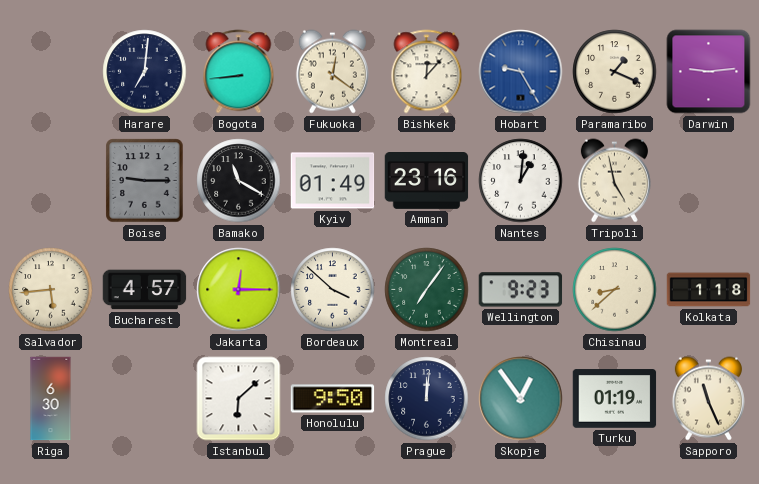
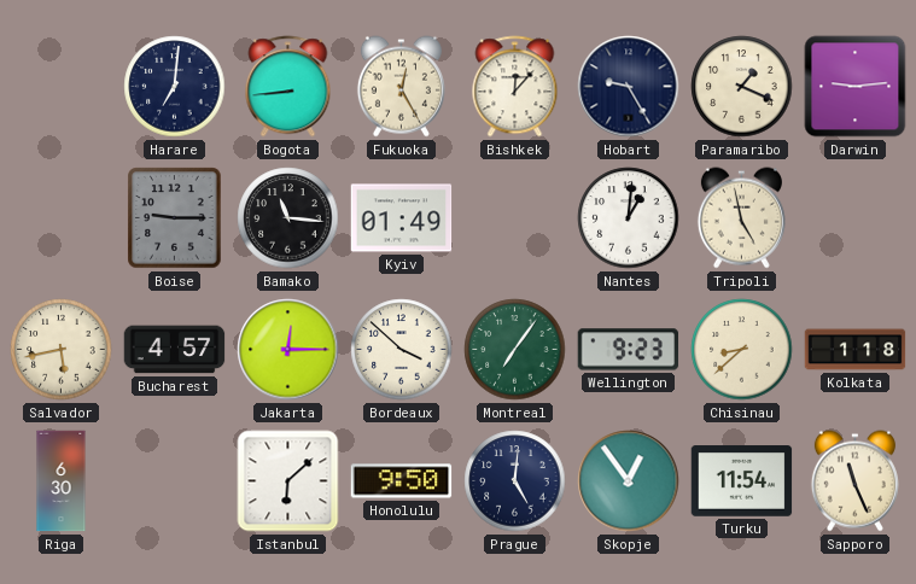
Fukuoka: 12:21 -> 12:25
Hobart dial: blue -> navy
Bamako: 11:20 -> 11:16
Amman: 23:16 -> none
Salvador: 5:44 -> 5:43
Prague: 12:01 -> 5:01
Turku: 01:19 -> 11:54
